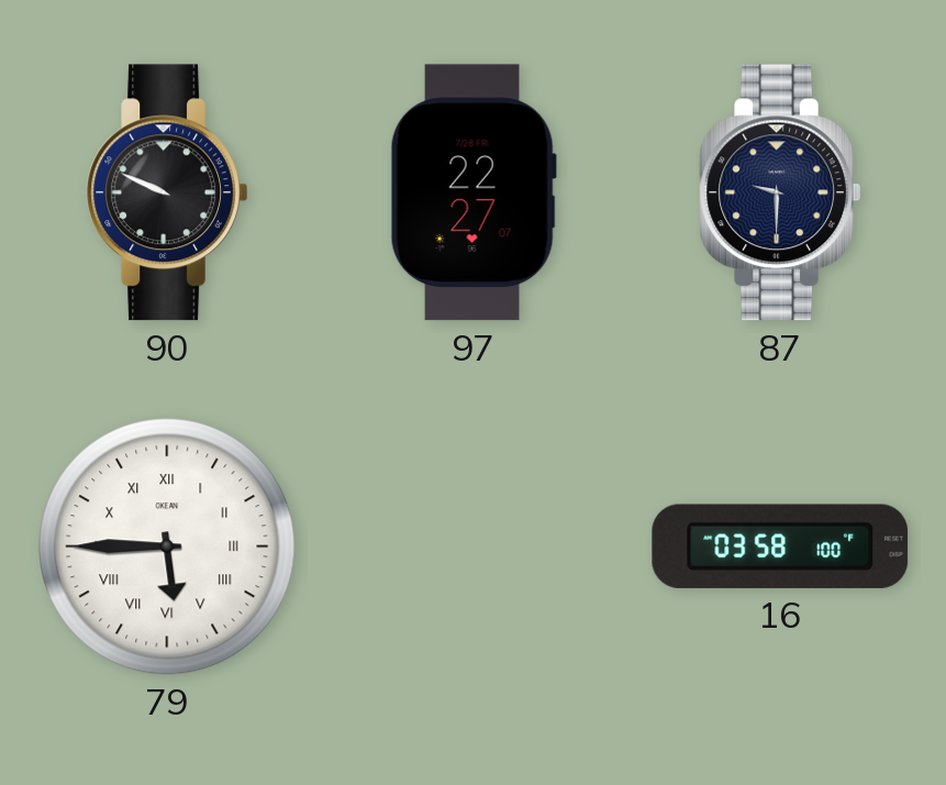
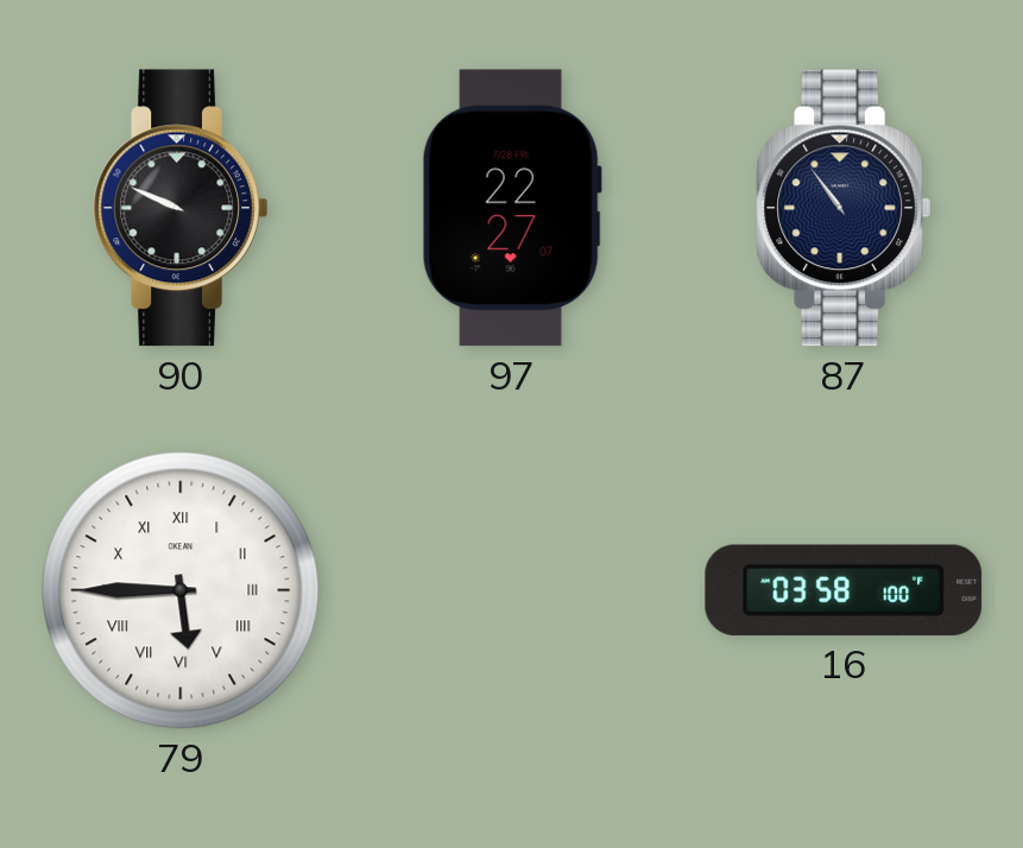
87: 9:30 -> 10:54
